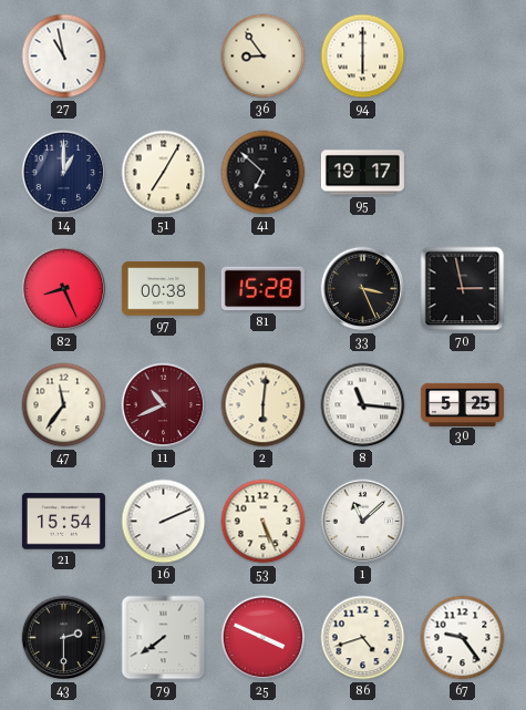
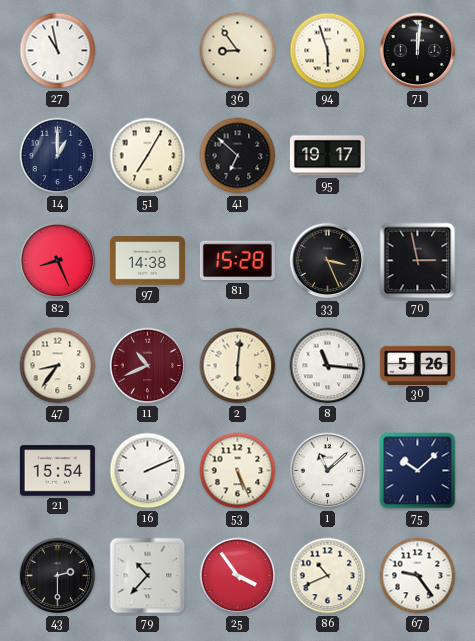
94: 6:00 -> 5:57
71: none -> 12:01
97: 00:38 -> 14:38
47: 11:36 -> 8:36
30: 5:25 -> 5:26
75: none -> 10:08
79: 7:39 -> 10:37
25: 3:49 -> 3:54
86: 4:42 -> 10:41
